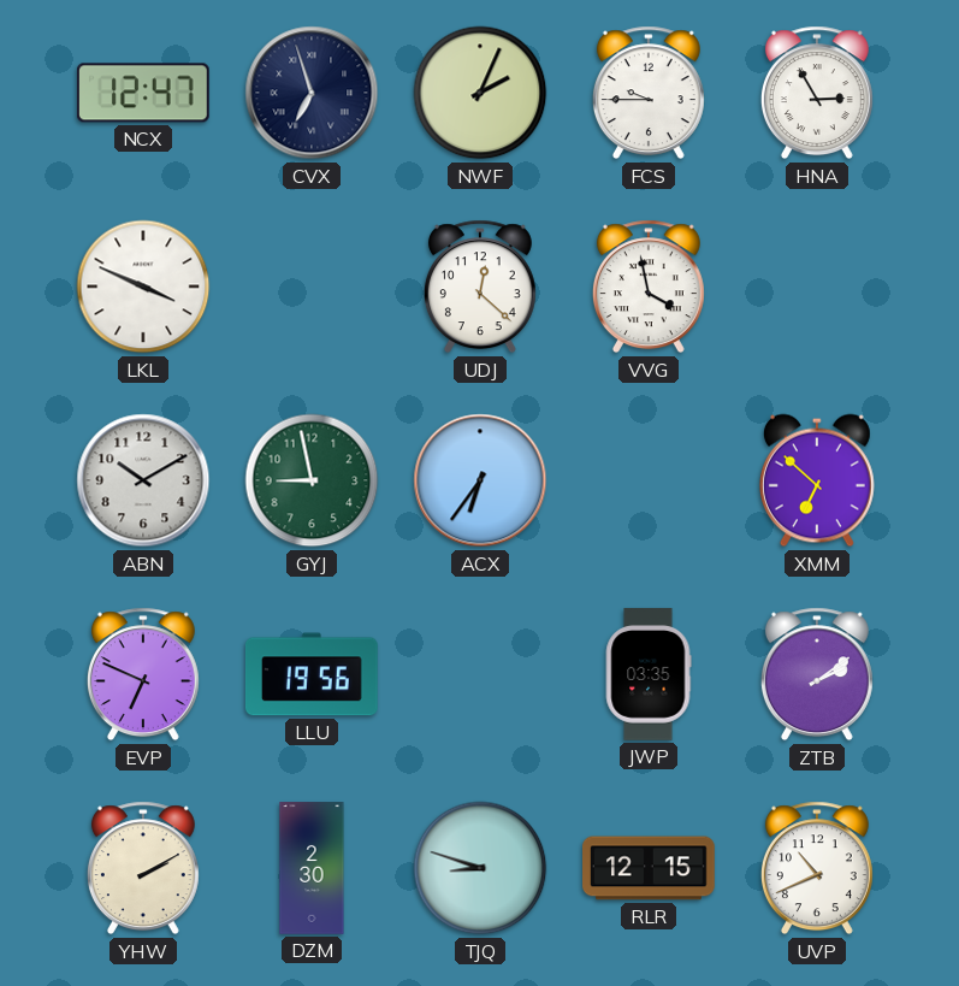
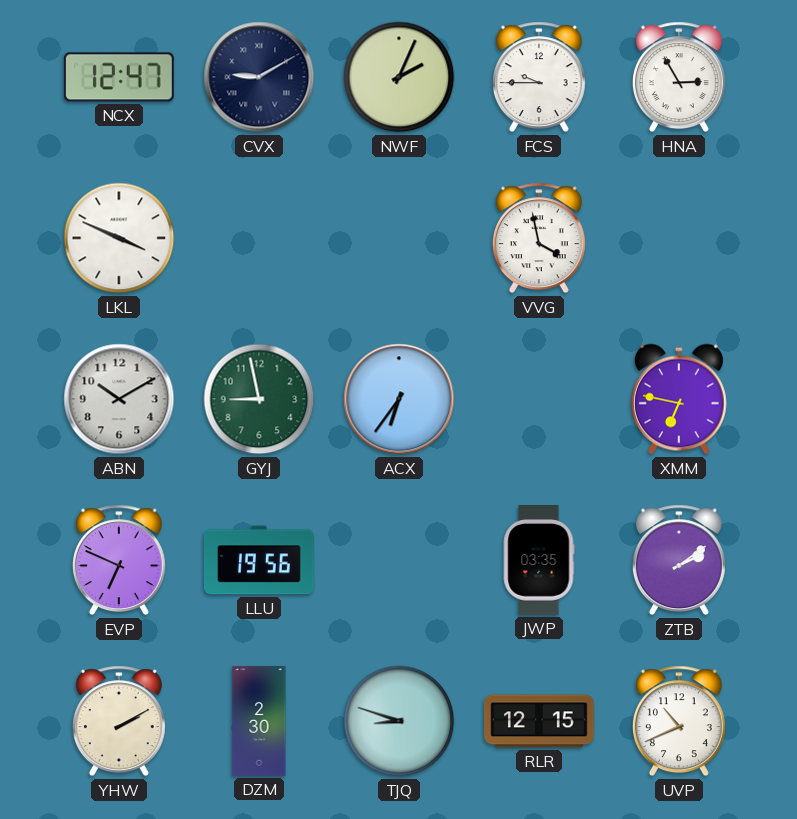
CVX: 6:57 -> 9:10
UDJ: 12:22 -> none
XMM: 6:52 -> 6:47
